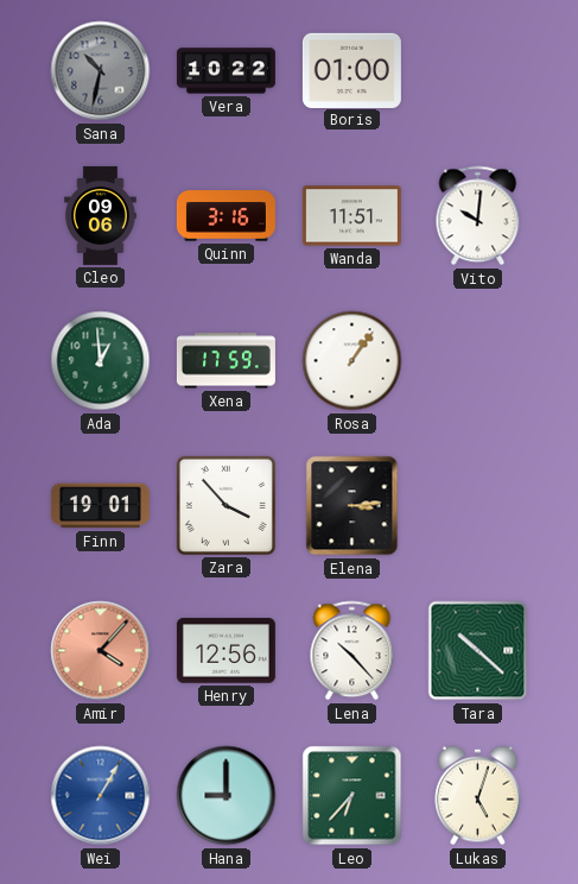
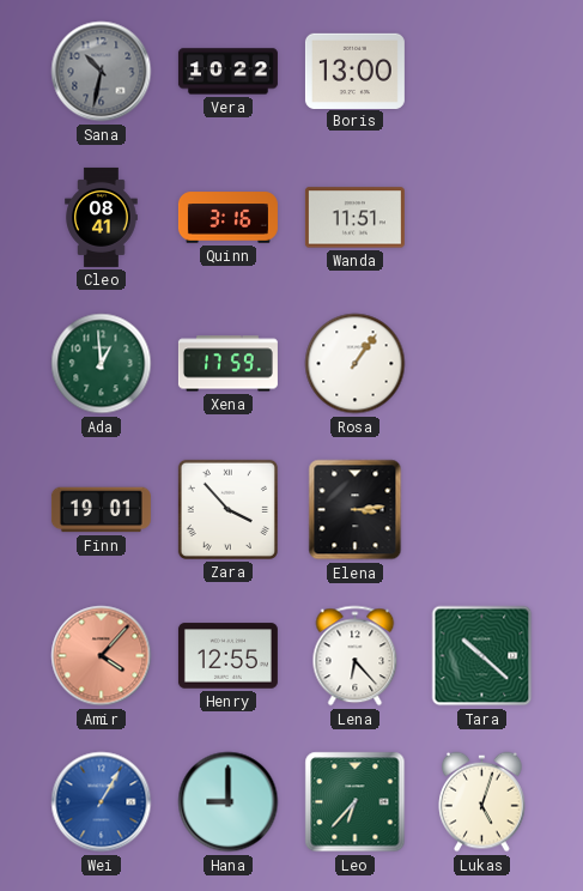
Boris: 01:00 -> 13:00
Cleo: 09:06 -> 08:41
Vito: 10:01 -> none
Henry: 12:56 -> 12:55
Lena: 10:23 -> 6:23
